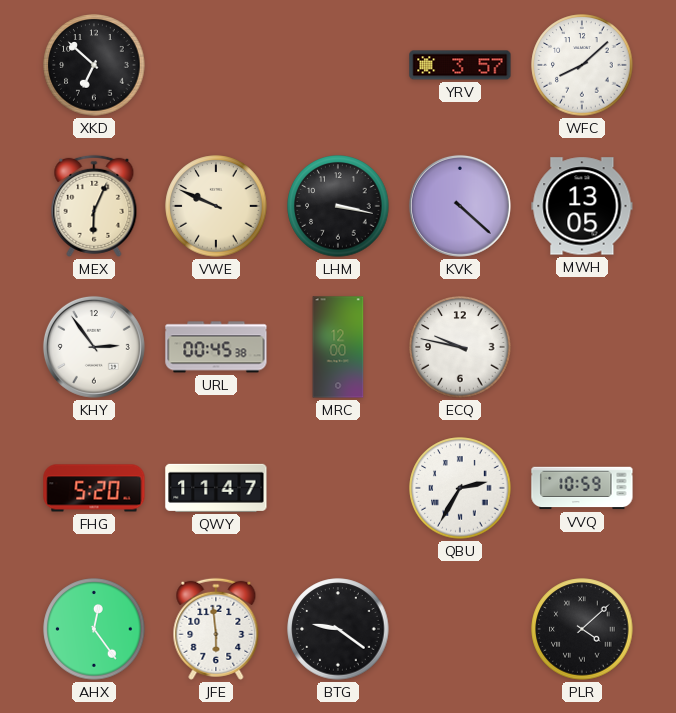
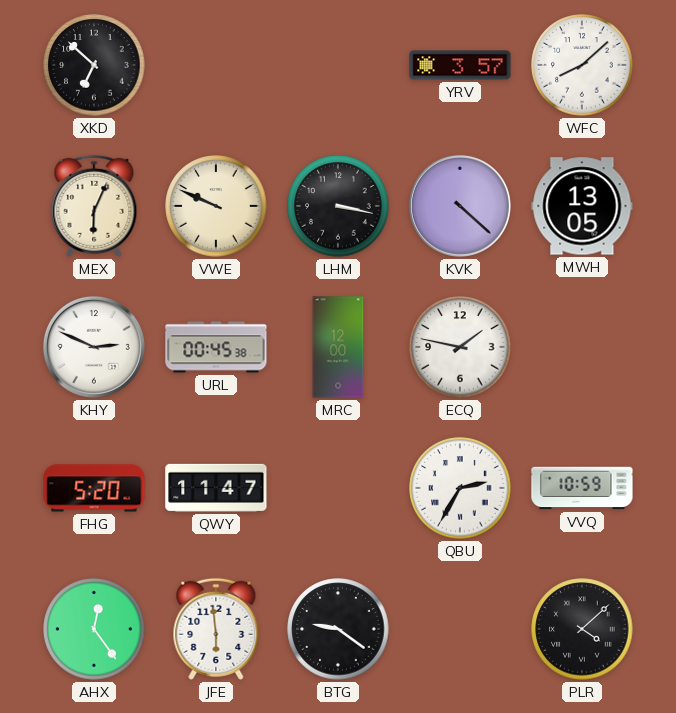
KHY: 2:54 -> 2:49
ECQ: 9:47 -> 1:47
